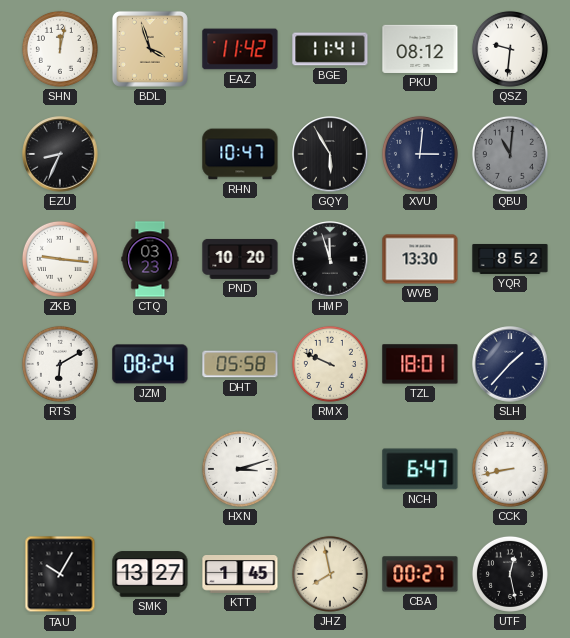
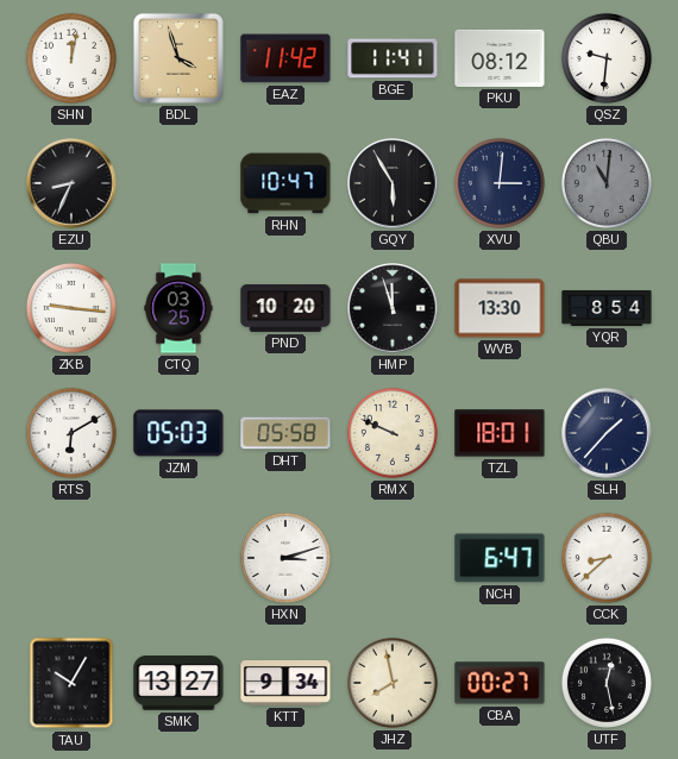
CTQ: 03:23 -> 03:25
YQR: 8:52 -> 8:54
JZM: 08:24 -> 05:03
CCK: 8:43 -> 8:38
KTT: 1:45 -> 9:34
